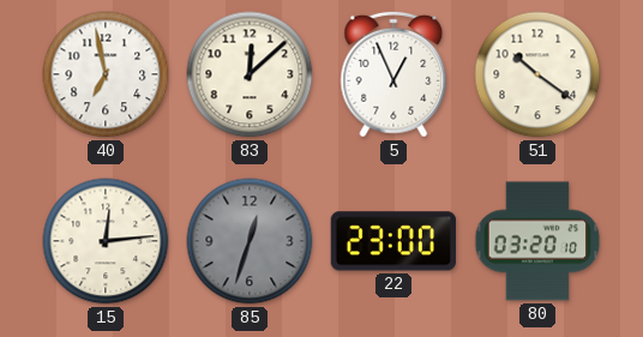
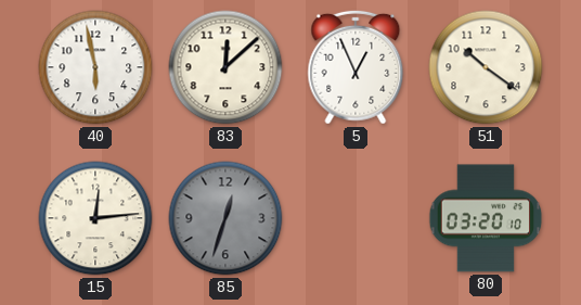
40: 6:58 -> 5:58
22: 23:00 -> none
